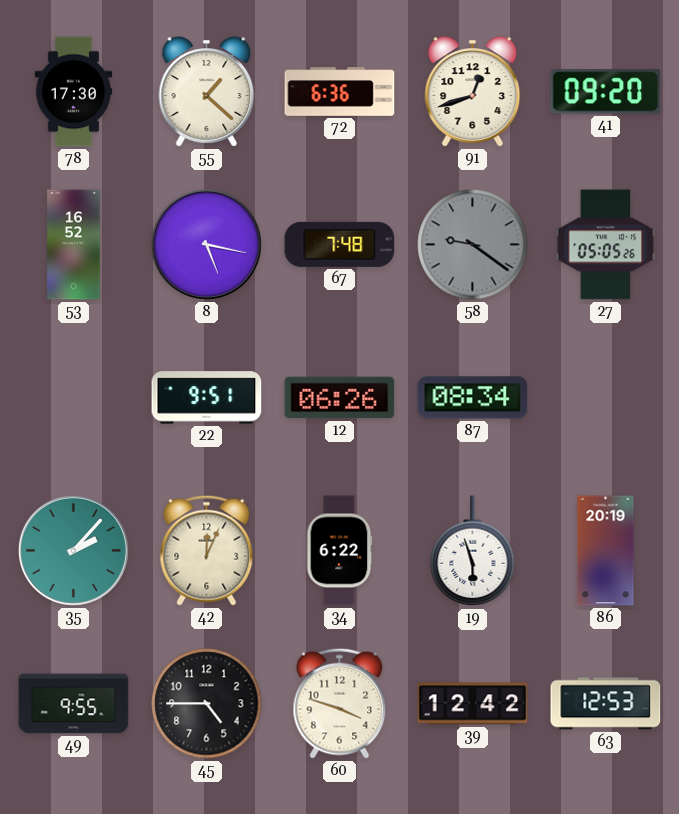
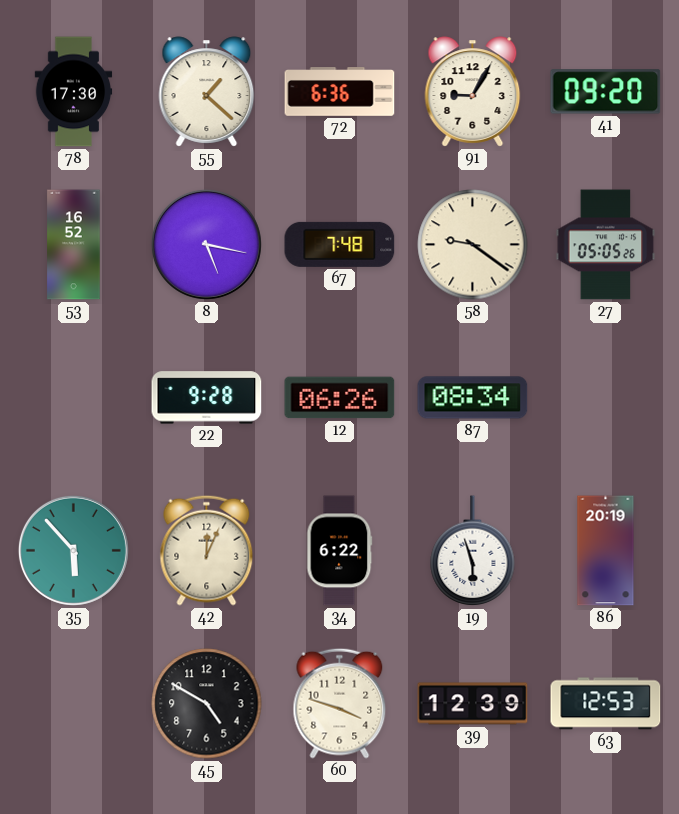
91: 12:42 -> 9:05
58 dial: grey -> cream
22: 9:51 -> 9:28
35: 2:07 -> 5:53
49: 9:55 -> none
45: 4:45 -> 4:50
39: 12:42 -> 12:39
